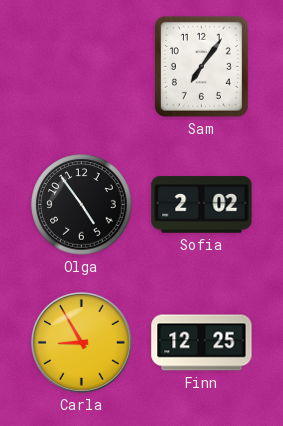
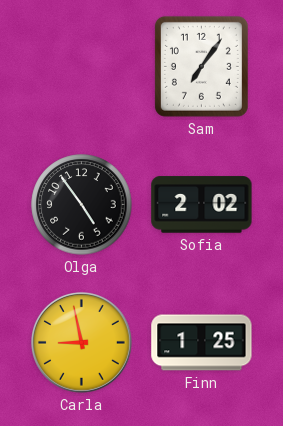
Carla: 8:55 -> 8:58
Finn: 12:25 -> 1:25
